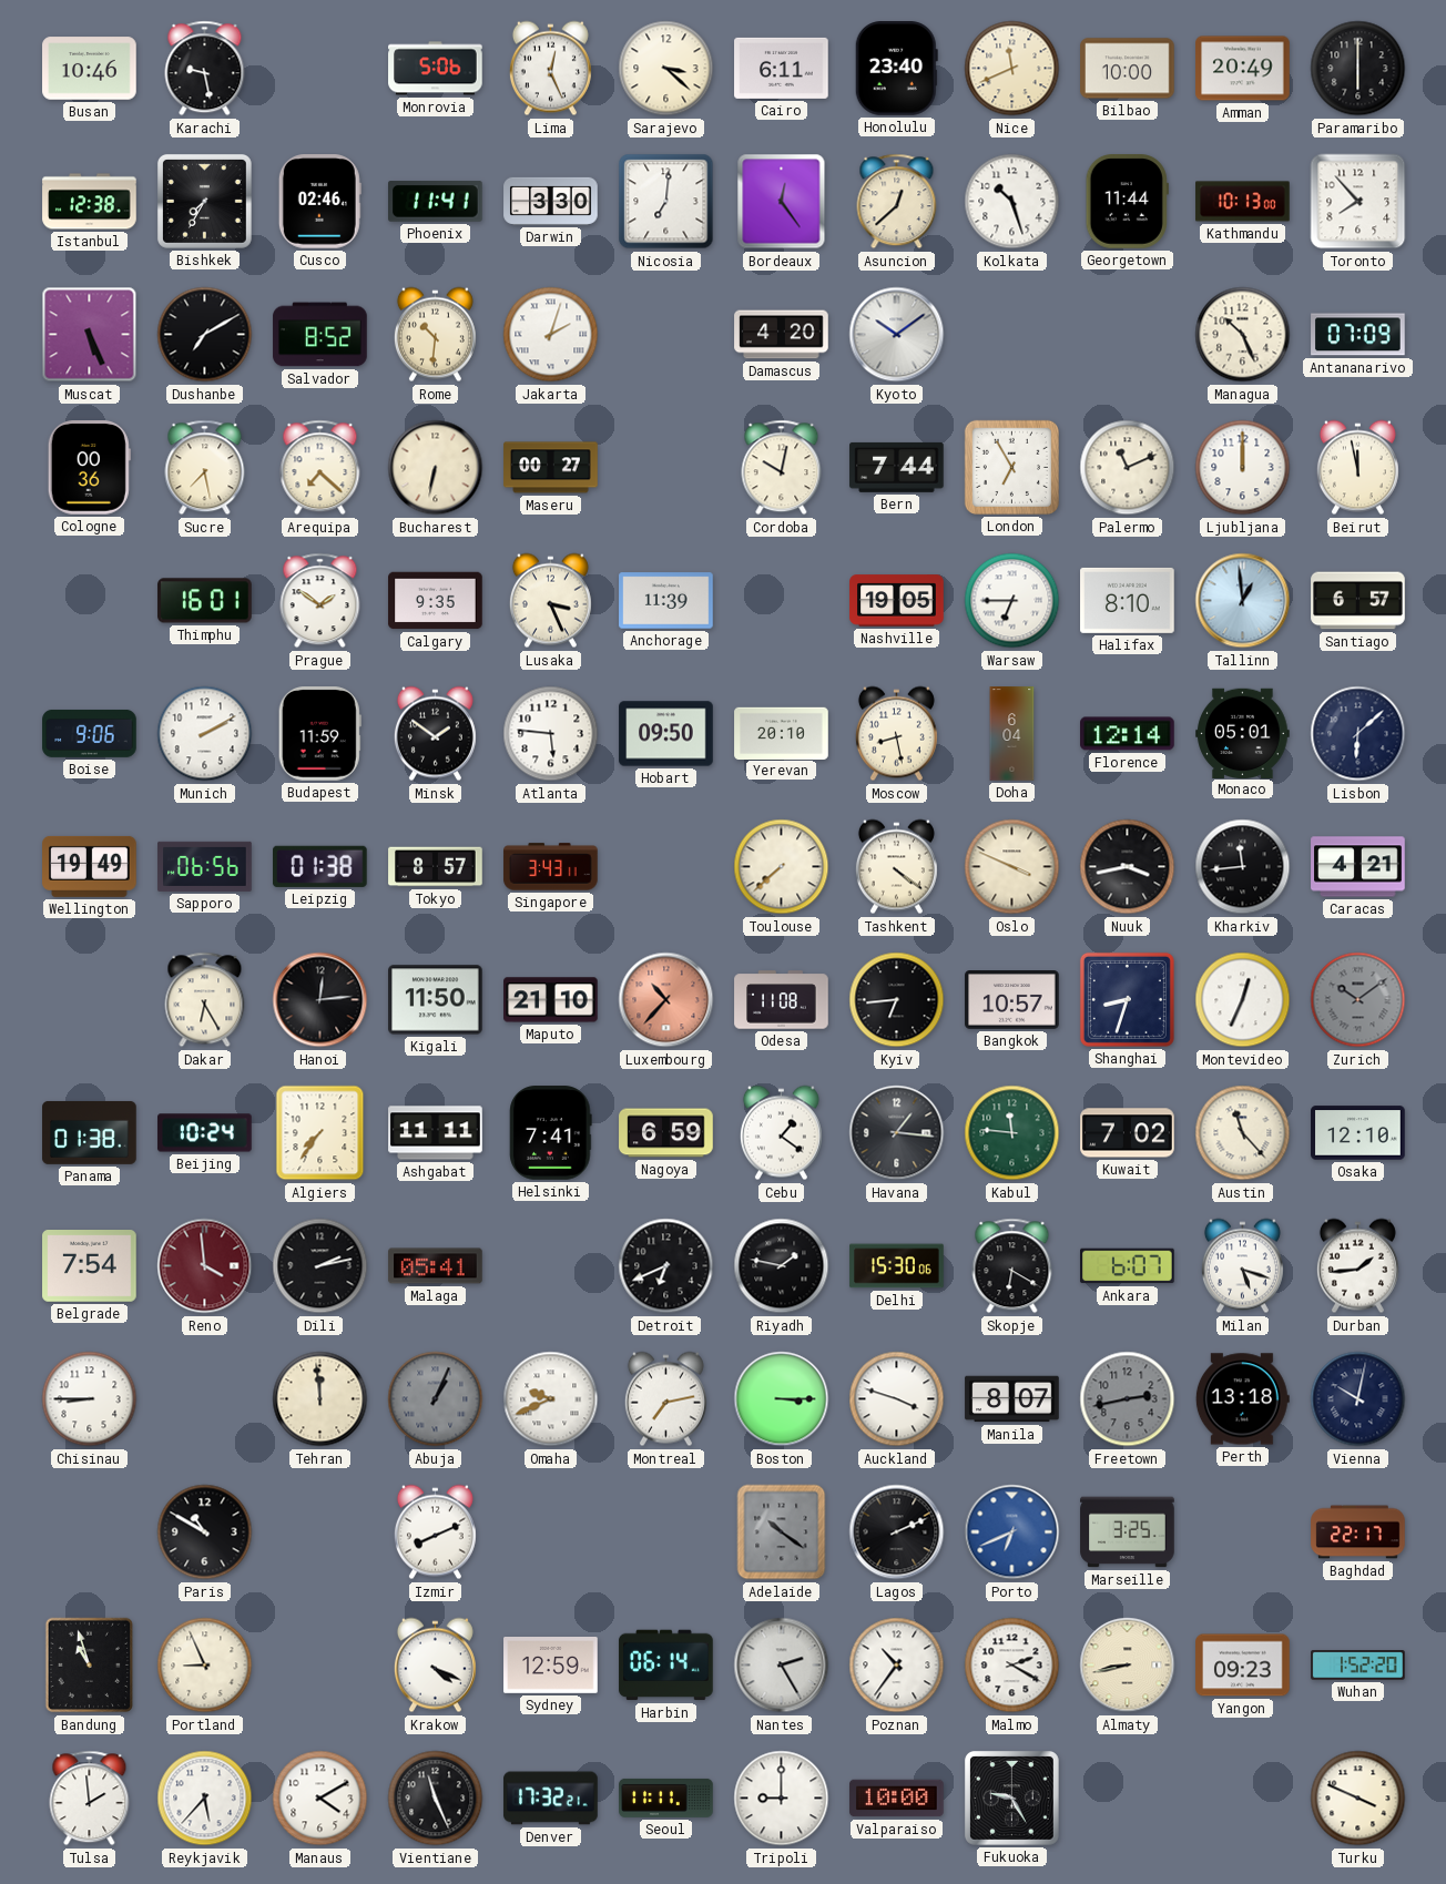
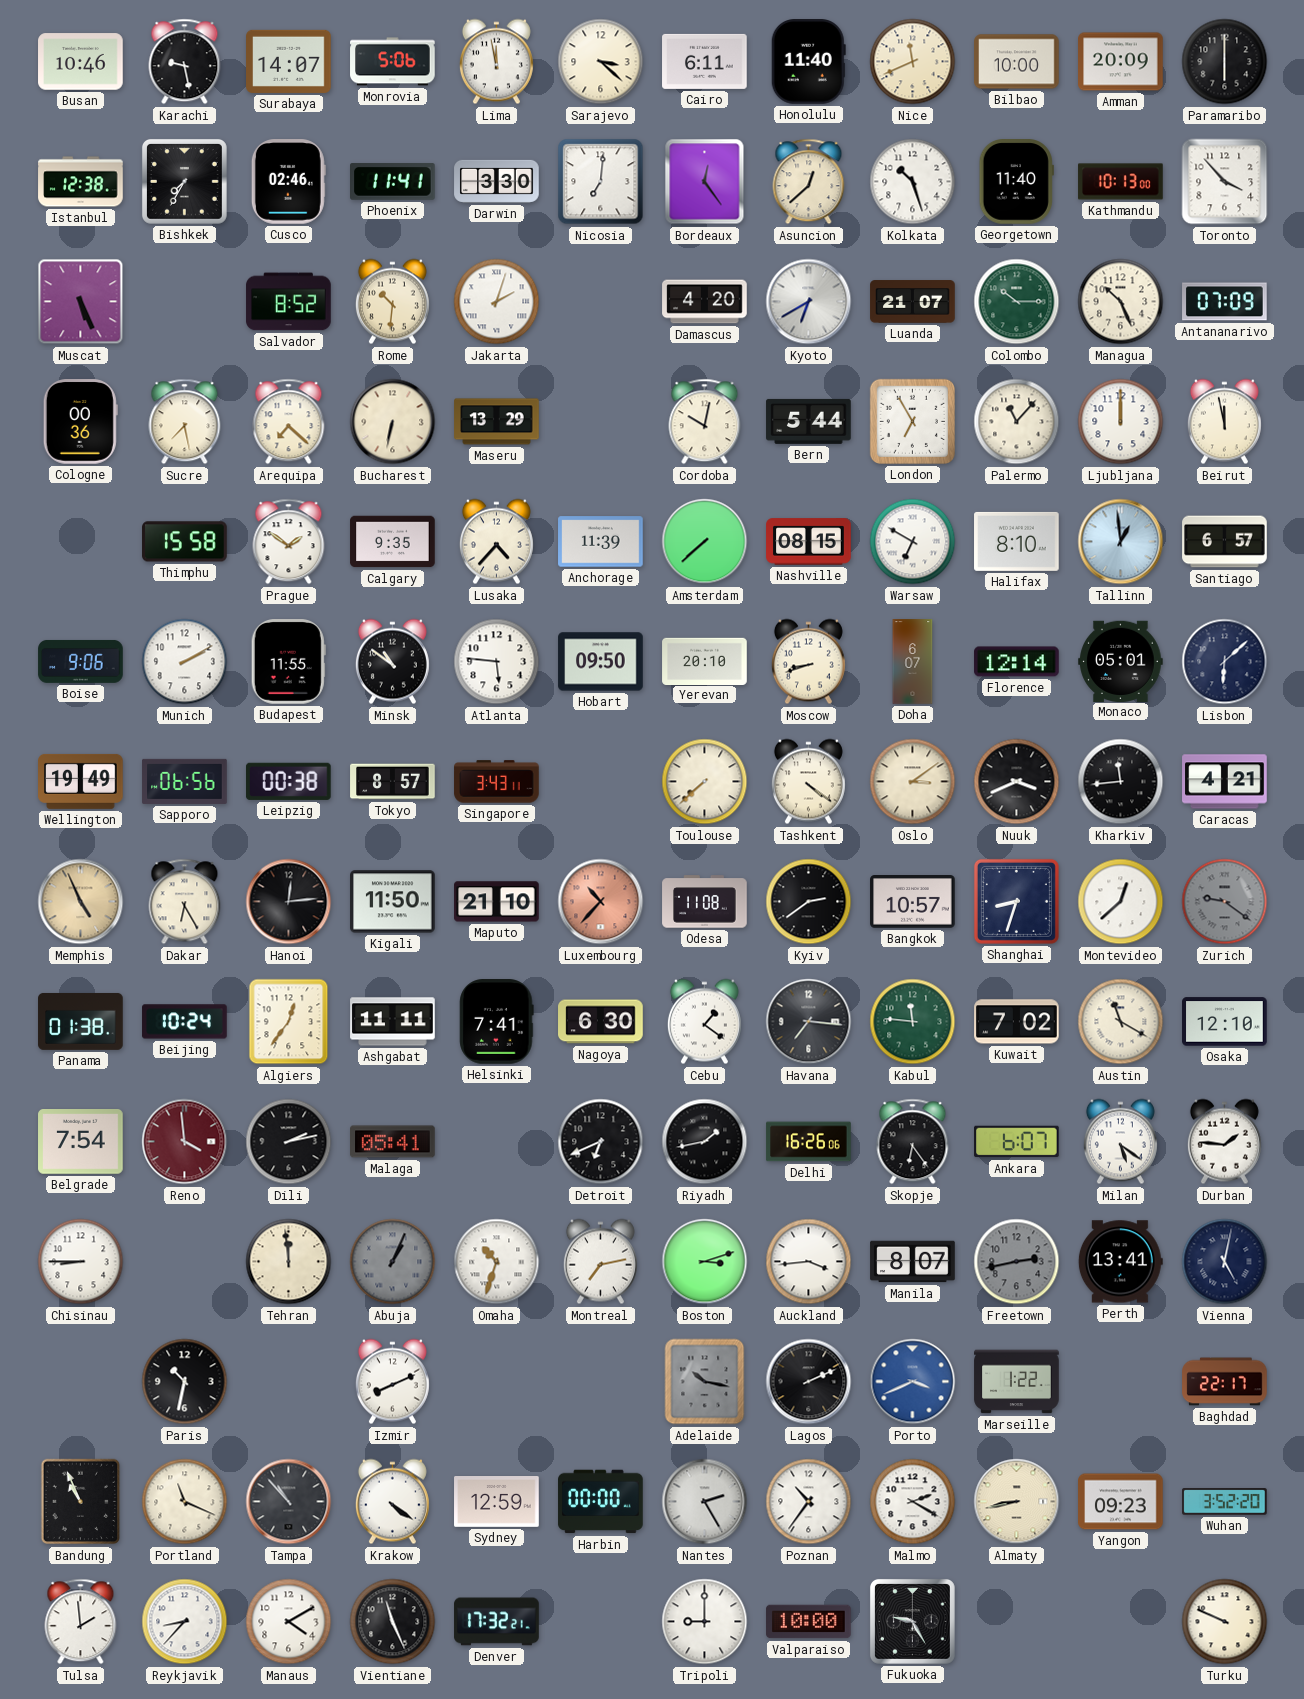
Surabaya: none -> 14:07
Lima: 12:26 -> 11:58
Honolulu: 23:40 -> 11:40
Amman: 20:49 -> 20:09
Georgetown: 11:44 -> 11:40
Toronto: 7:53 -> 3:53
Dushanbe: 7:10 -> none
Kyoto: 10:09 -> 6:40
Luanda: none -> 21:07
Colombo: none -> 10:15
Maseru: 00:27 -> 13:29
Bern: 7:44 -> 5:44
Palermo: 11:11 -> 11:07
Thimphu: 16:01 -> 15:58
Lusaka: 3:26 -> 4:37
Amsterdam: none -> 7:38
Nashville: 19:05 -> 08:15
Warsaw: 6:45 -> 6:50
Budapest: 11:59 -> 11:55
Minsk: 1:51 -> 10:51
Moscow: 8:28 -> 8:42
Doha: 6:04 -> 6:07
Leipzig: 01:38 -> 00:38
Oslo: 3:49 -> 3:09
Nuuk: 3:43 -> 3:41
Memphis: none -> 4:56
Kyiv: 6:44 -> 2:39
Montevideo: 12:34 -> 12:38
Zurich: 10:09 -> 9:21
Algiers: 7:36 -> 12:36
Nagoya: 6:59 -> 6:30
Havana: 1:16 -> 7:16
Austin: 11:23 -> 11:20
Riyadh: 1:47 -> 1:43
Delhi: 15:30 -> 16:26
Skopje: 6:20 -> 6:24
Milan: 5:18 -> 5:21
Durban: 1:44 -> 1:46
Omaha: 9:41 -> 10:33
Boston: 3:15 -> 3:12
Auckland: 3:48 -> 3:44
Perth: 13:18 -> 13:41
Vienna: 10:02 -> 5:02
Paris: 10:50 -> 10:32
Adelaide: 10:21 -> 10:17
Porto: 6:41 -> 3:41
Marseille: 3:25 -> 1:22
Bandung: 10:57 -> 10:56
Portland: 8:56 -> 11:19
Tampa: none -> 10:53
Krakow: 4:19 -> 4:21
Harbin: 06:14 -> 00:00
Wuhan: 1:52 -> 3:52
Reykjavik: 5:37 -> 8:37
Seoul: 11:11 -> none
Turku: 3:49 -> 9:49
